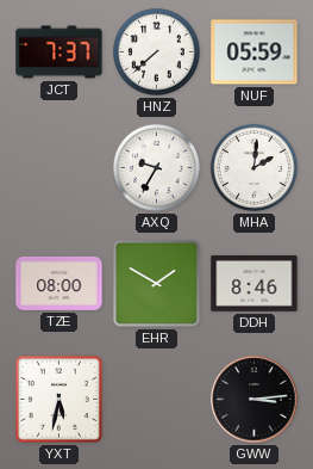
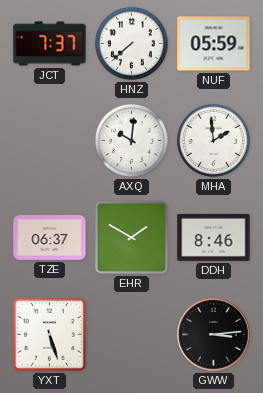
AXQ: 9:35 -> 10:01
MHA: 2:01 -> 1:59
TZE: 08:00 -> 06:37
YXT: 5:32 -> 5:27
